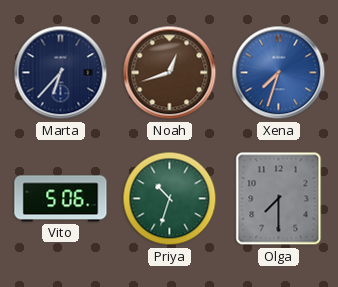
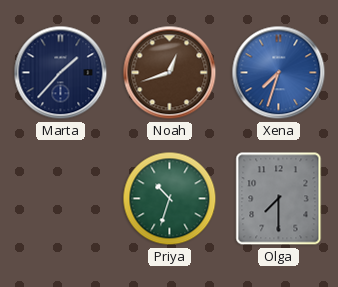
Marta: 6:37 -> 1:37
Vito: 5:06 -> none
